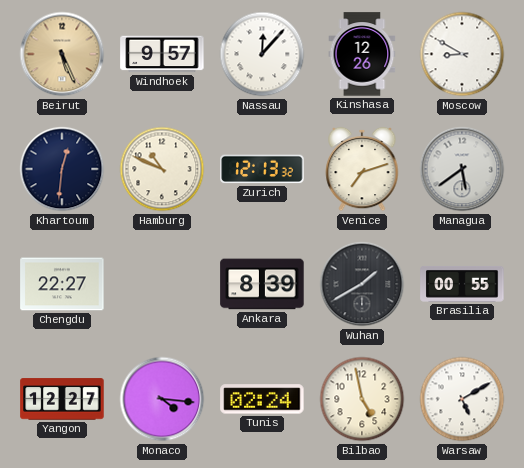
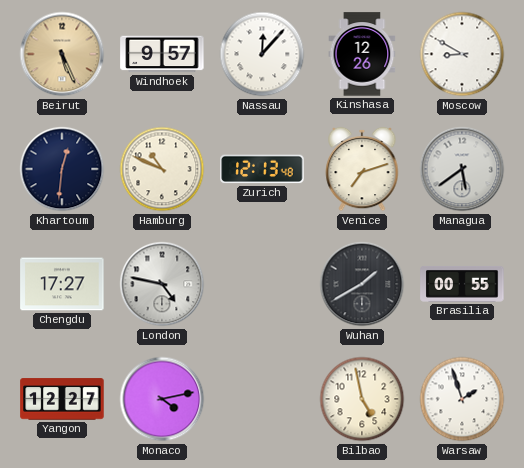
Zurich: 12:13:32 -> 12:13:48
Chengdu: 22:27 -> 17:27
London: none -> 4:47
Ankara: 8:39 -> none
Monaco: 4:16 -> 4:13
Tunis: 02:24 -> none
Warsaw: 5:10 -> 1:57
